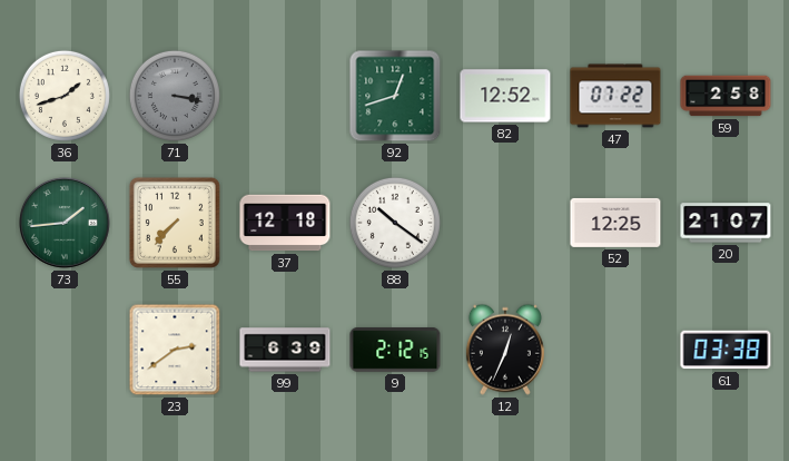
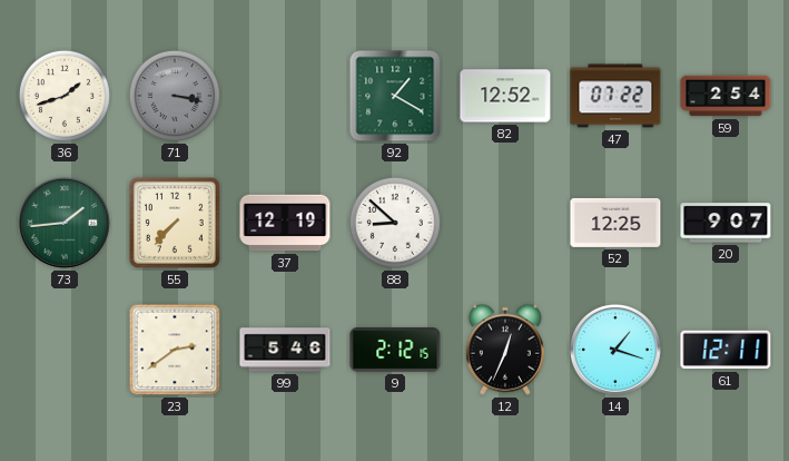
92: 12:42 -> 1:20
59: 2:58 -> 2:54
37: 12:18 -> 12:19
88: 10:21 -> 8:52
20: 21:07 -> 9:07
99: 6:39 -> 5:46
14: none -> 1:18
61: 03:38 -> 12:11
